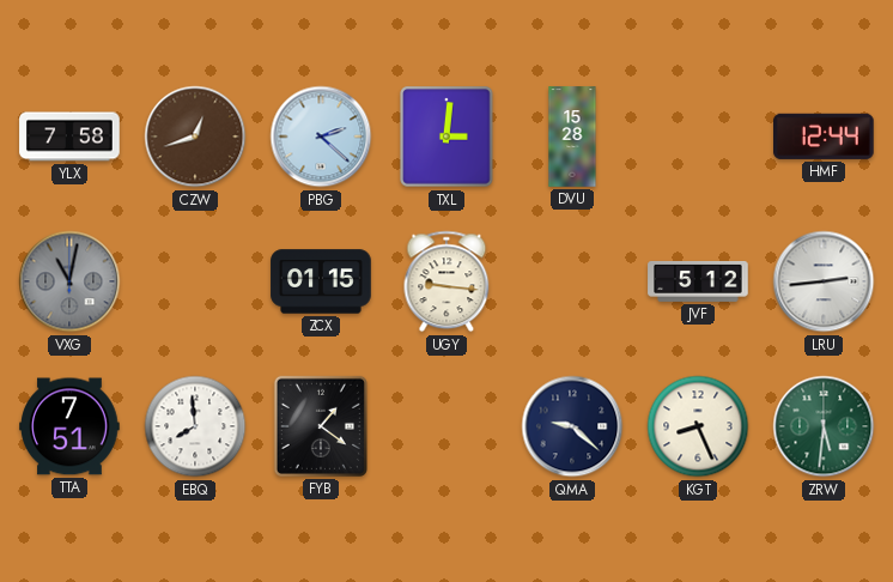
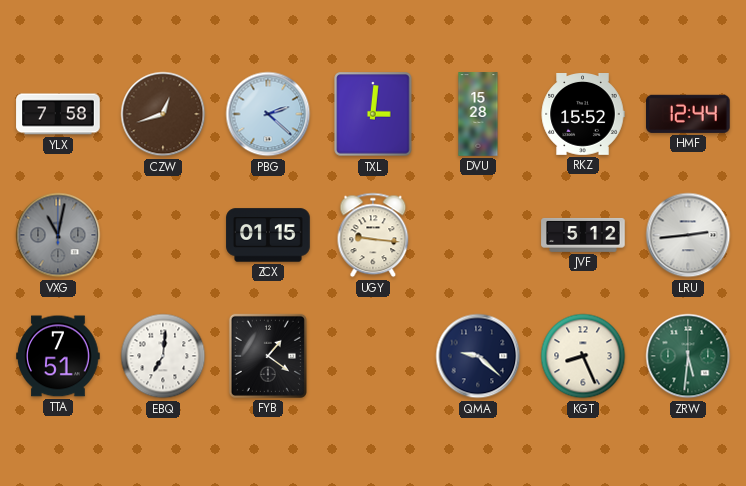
RKZ: none -> 15:52
EBQ: 7:59 -> 7:01
